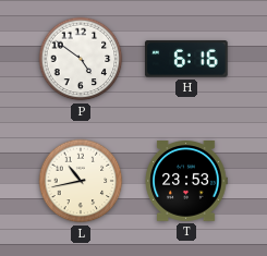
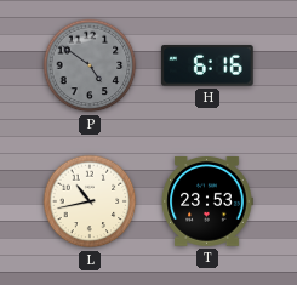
P dial: white -> grey
